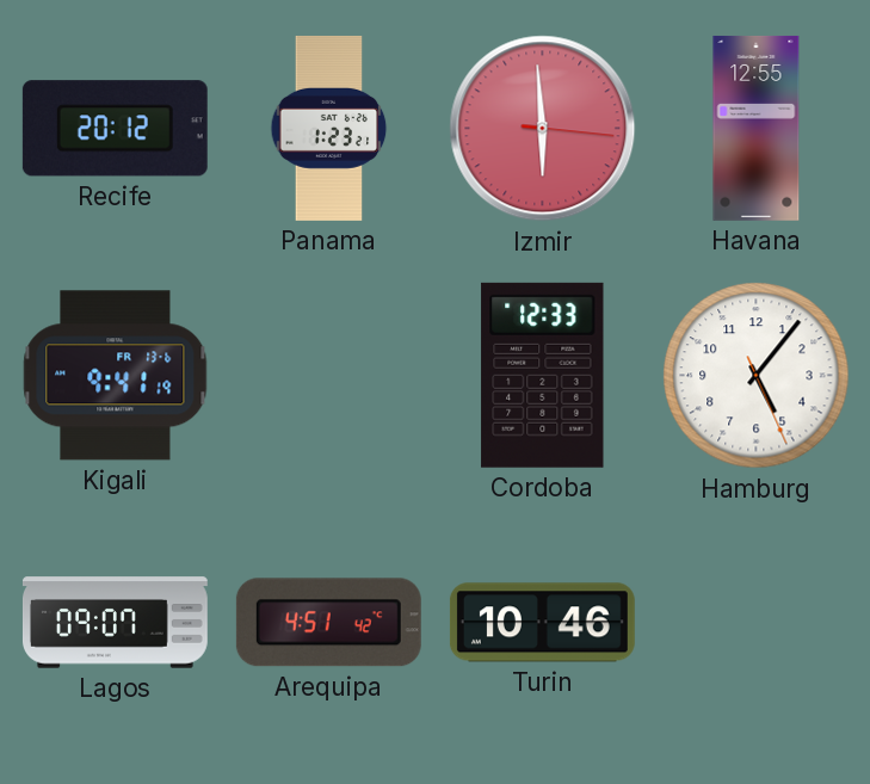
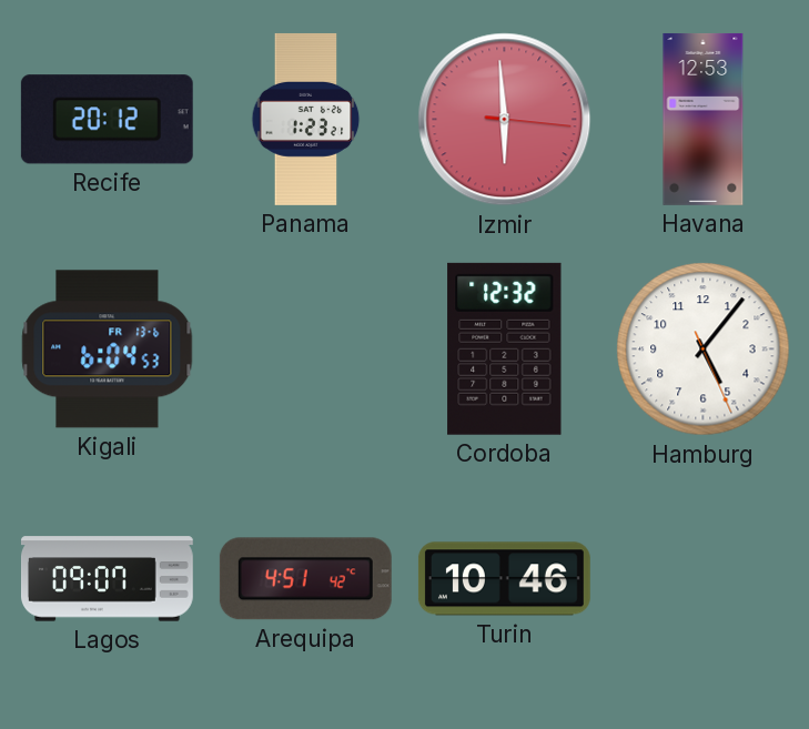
Havana: 12:55 -> 12:53
Kigali: 9:41 -> 6:04
Cordoba: 12:33 -> 12:32
